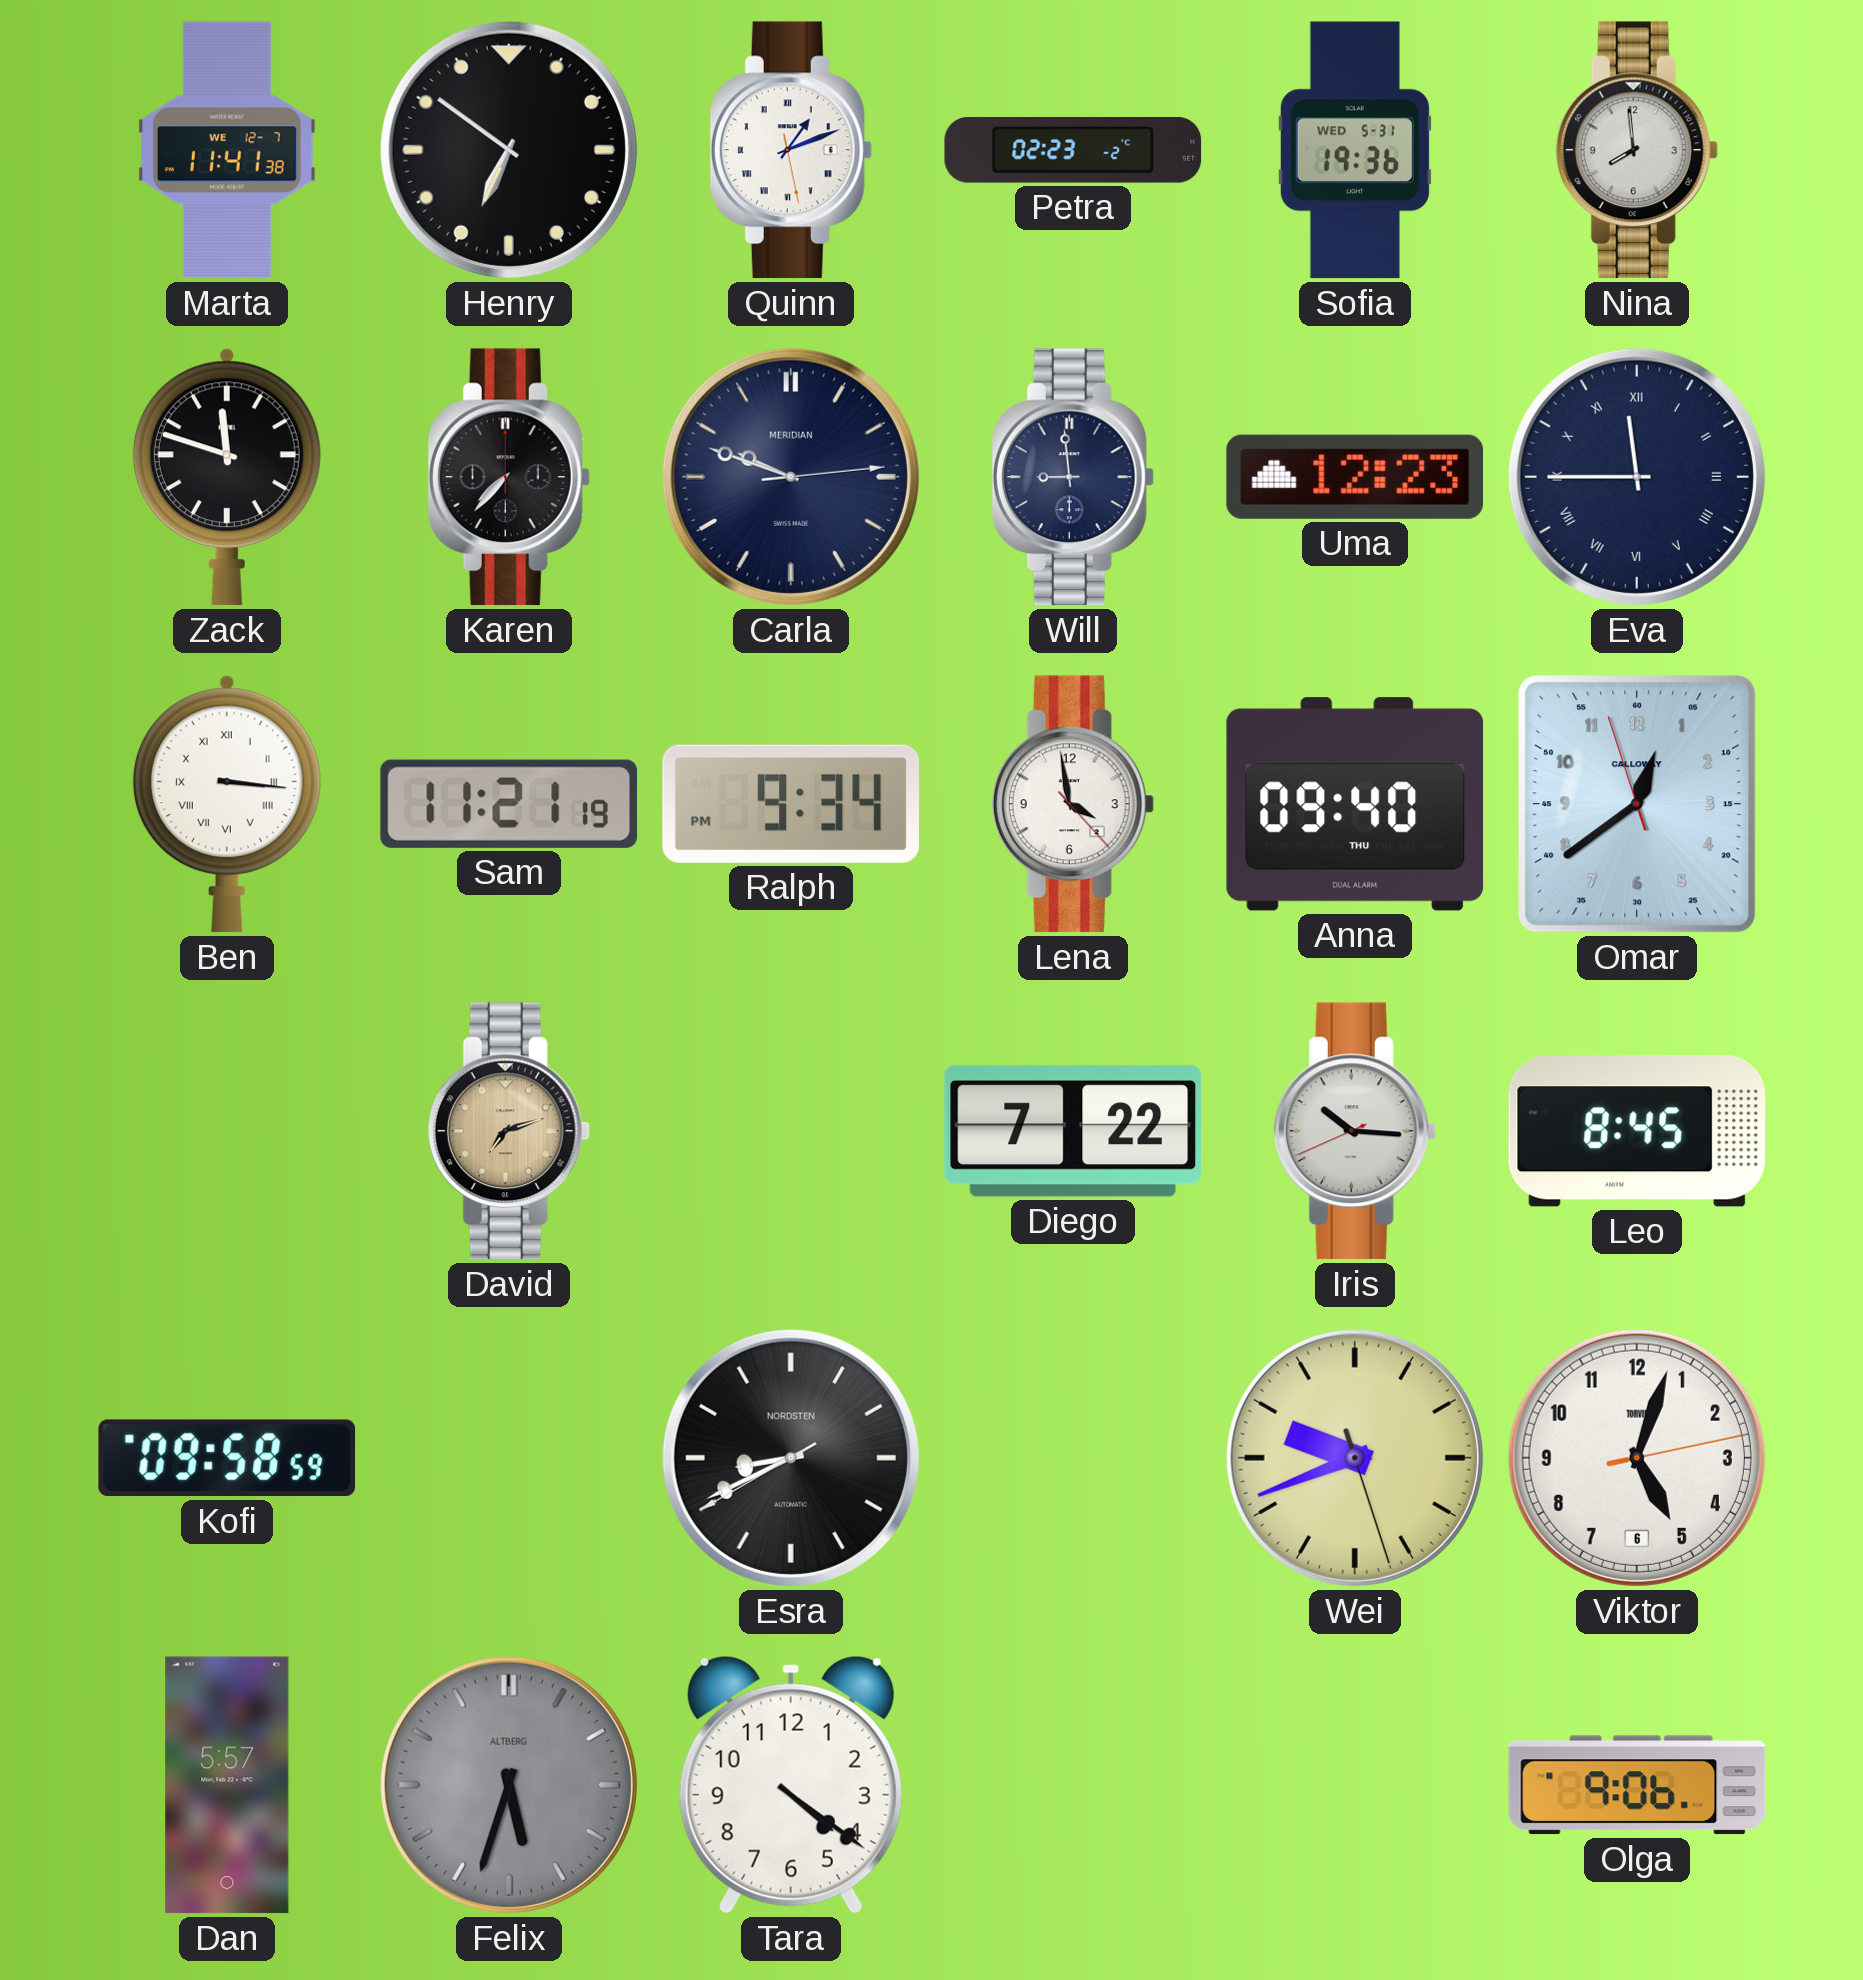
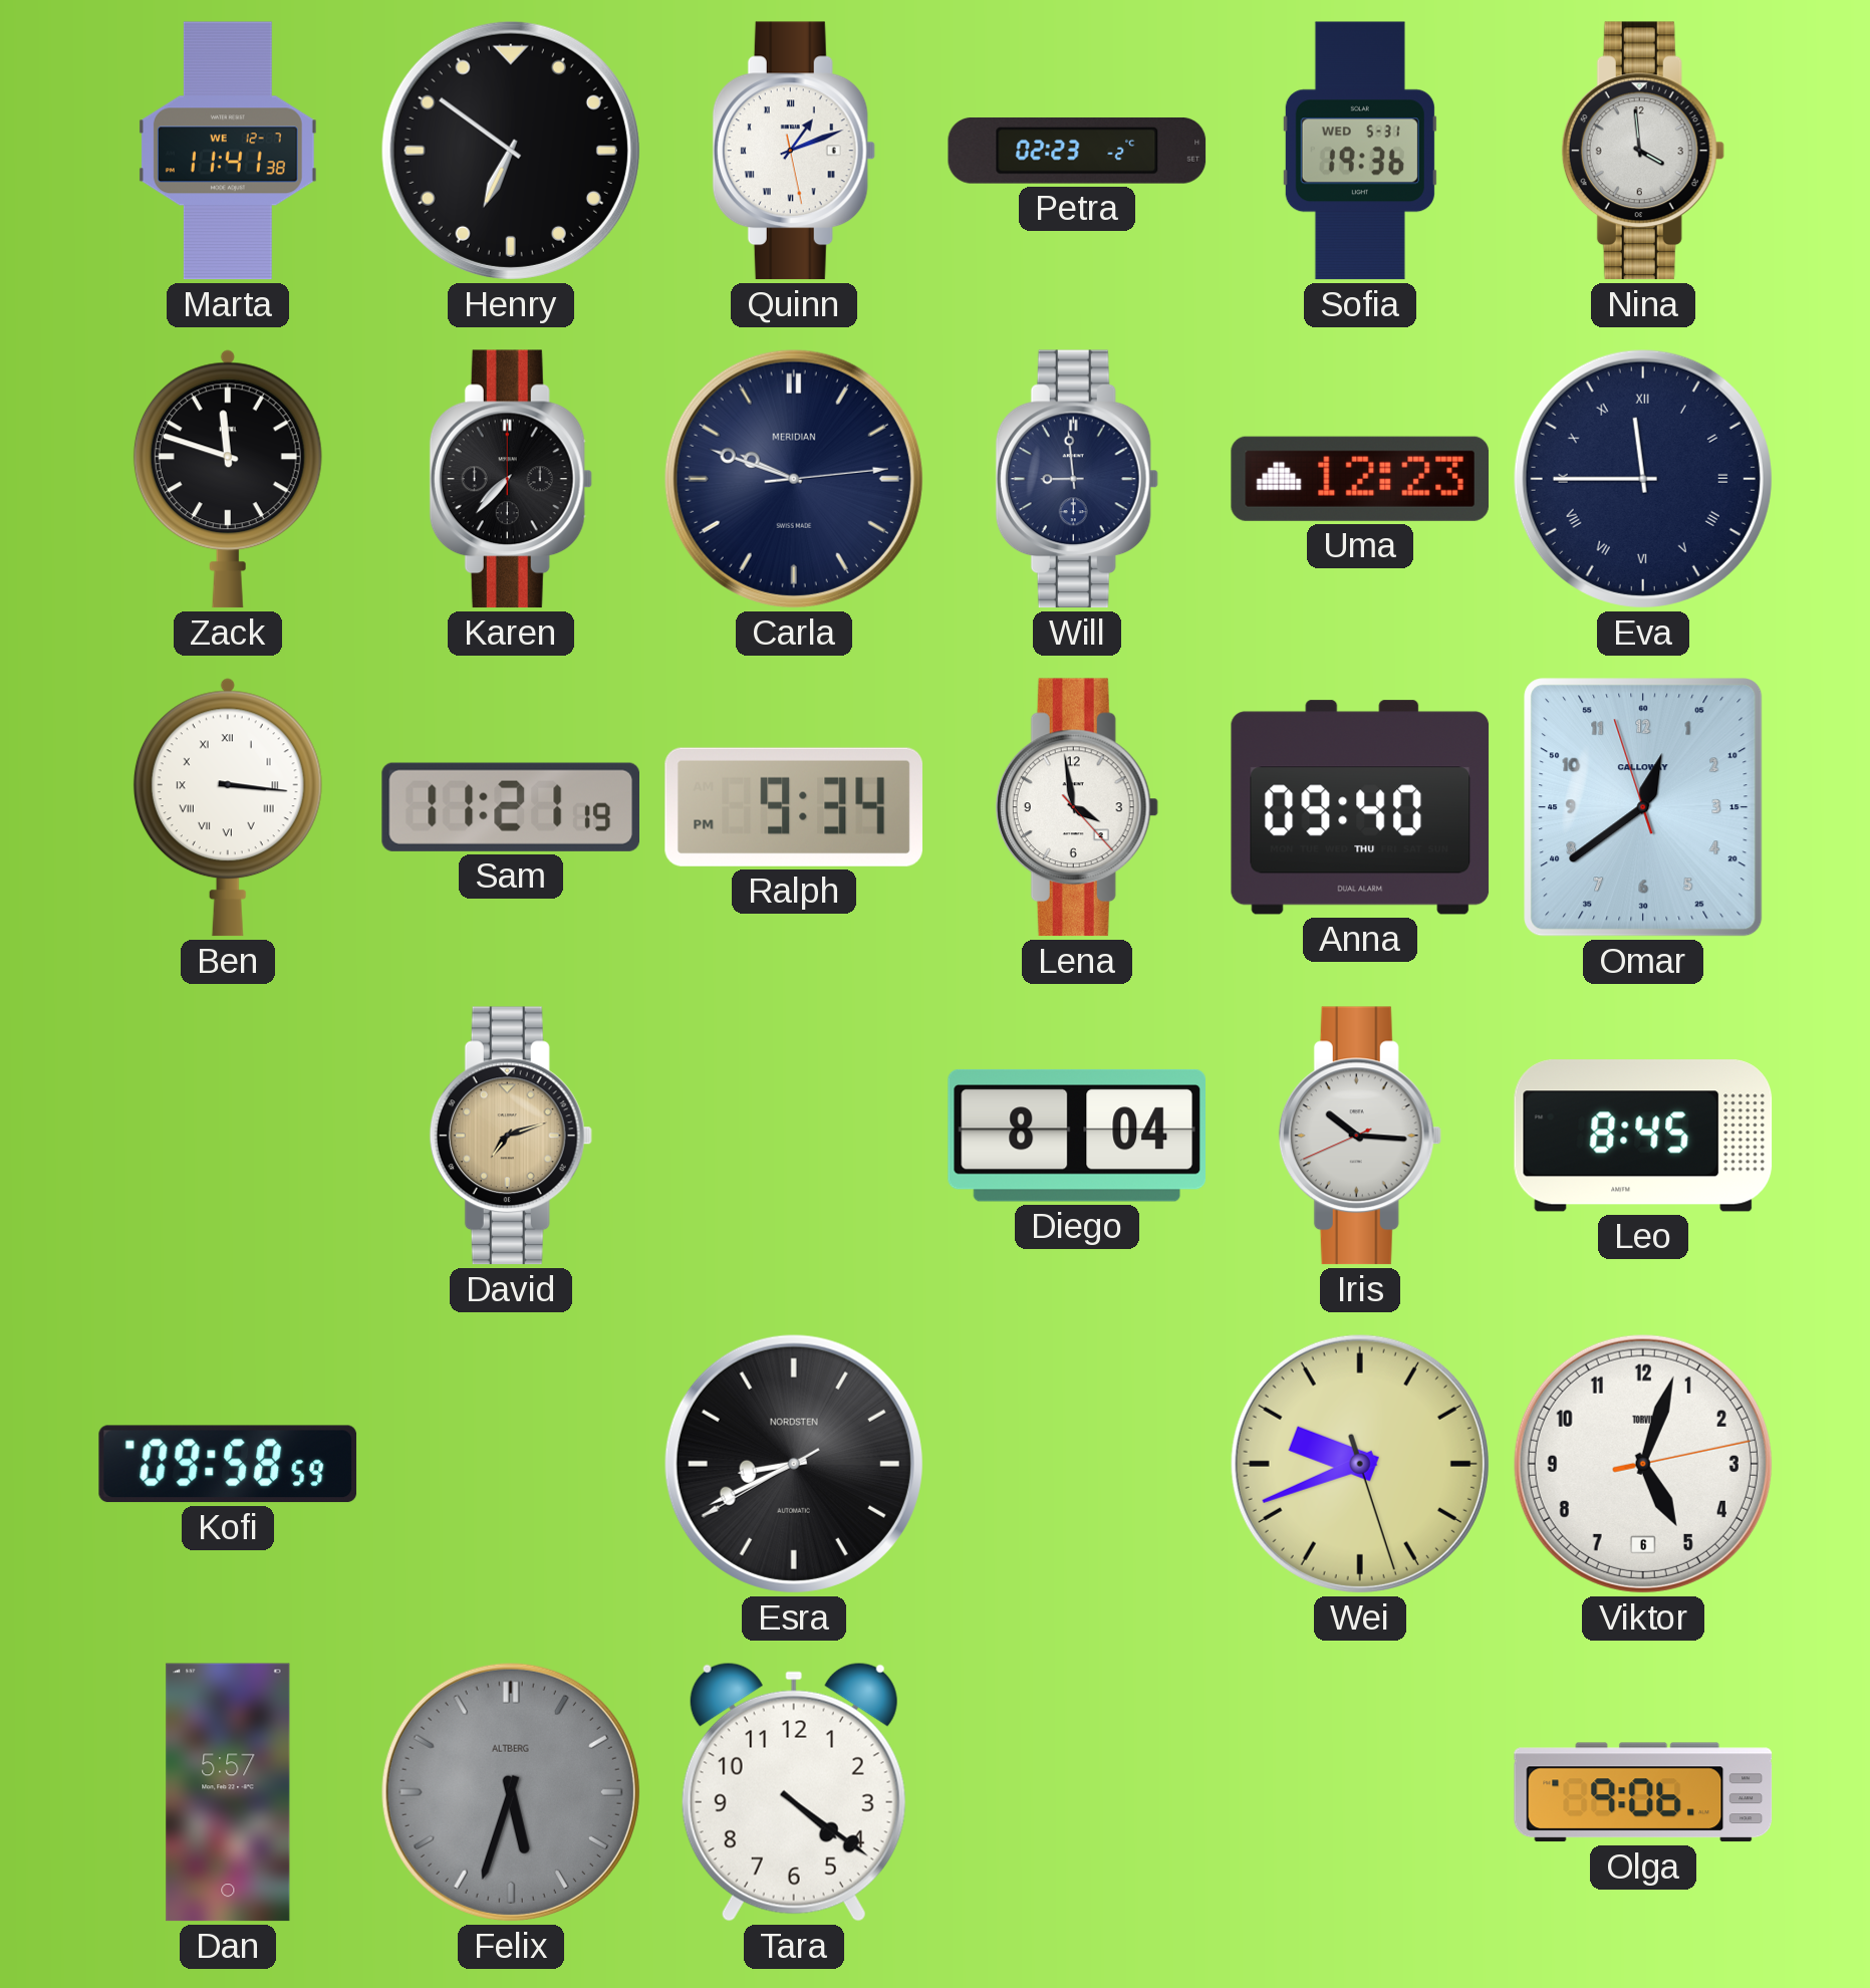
Nina: 7:59 -> 3:59
Diego: 7:22 -> 8:04
